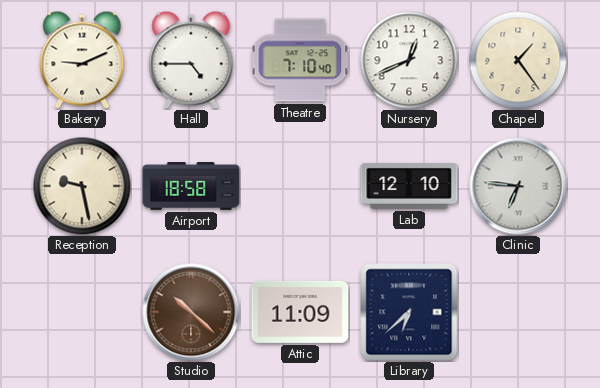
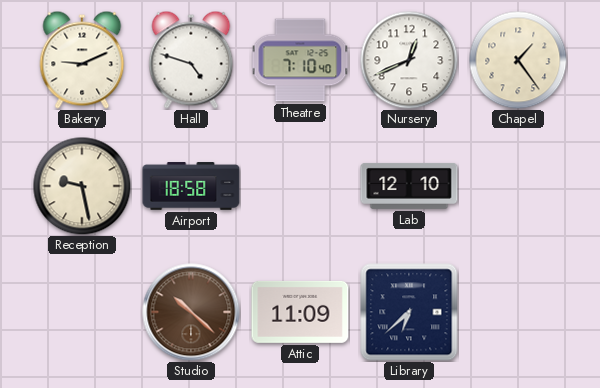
Hall: 4:45 -> 4:48
Clinic: 6:46 -> none
